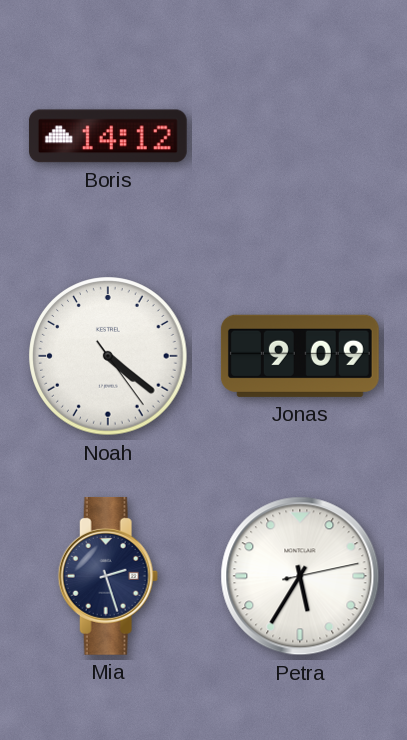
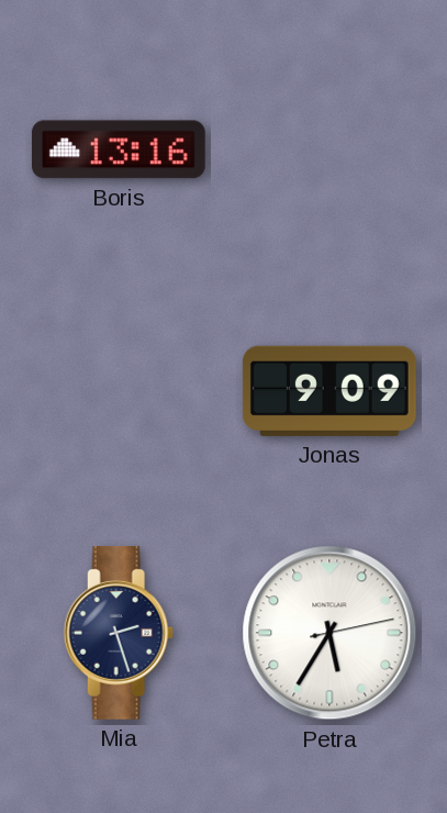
Boris: 14:12 -> 13:16
Noah: 4:21 -> none
